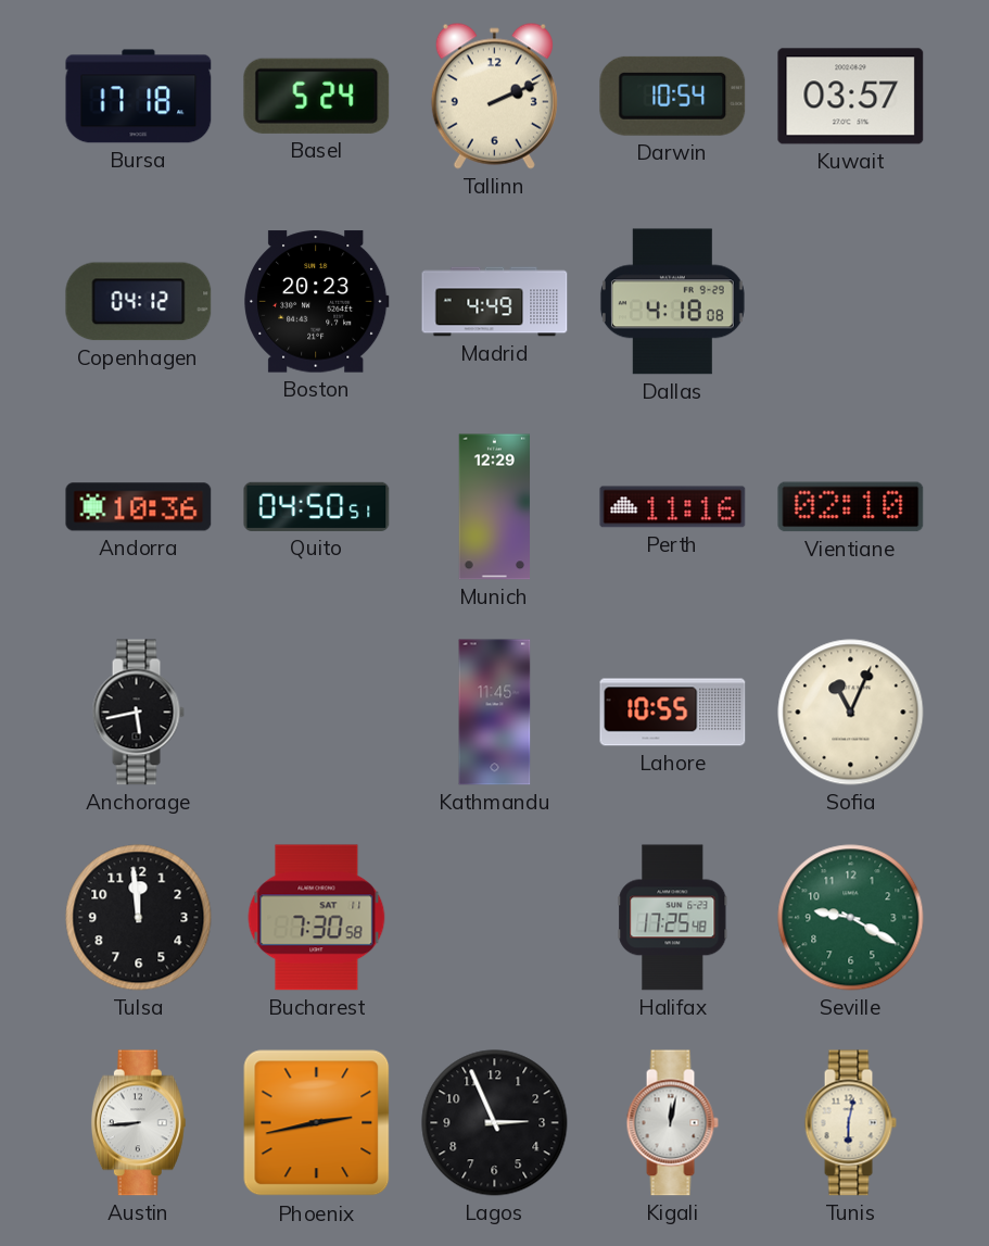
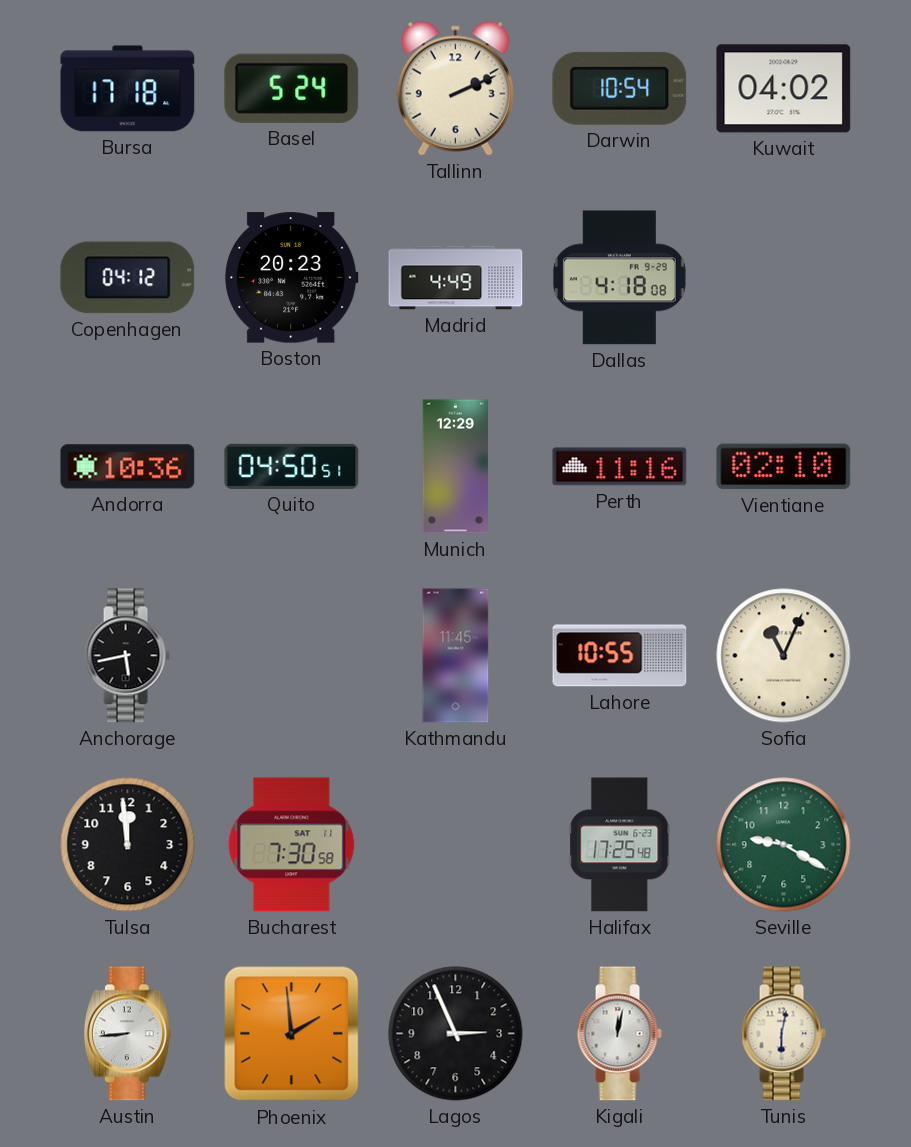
Kuwait: 03:57 -> 04:02
Phoenix: 2:43 -> 1:59
